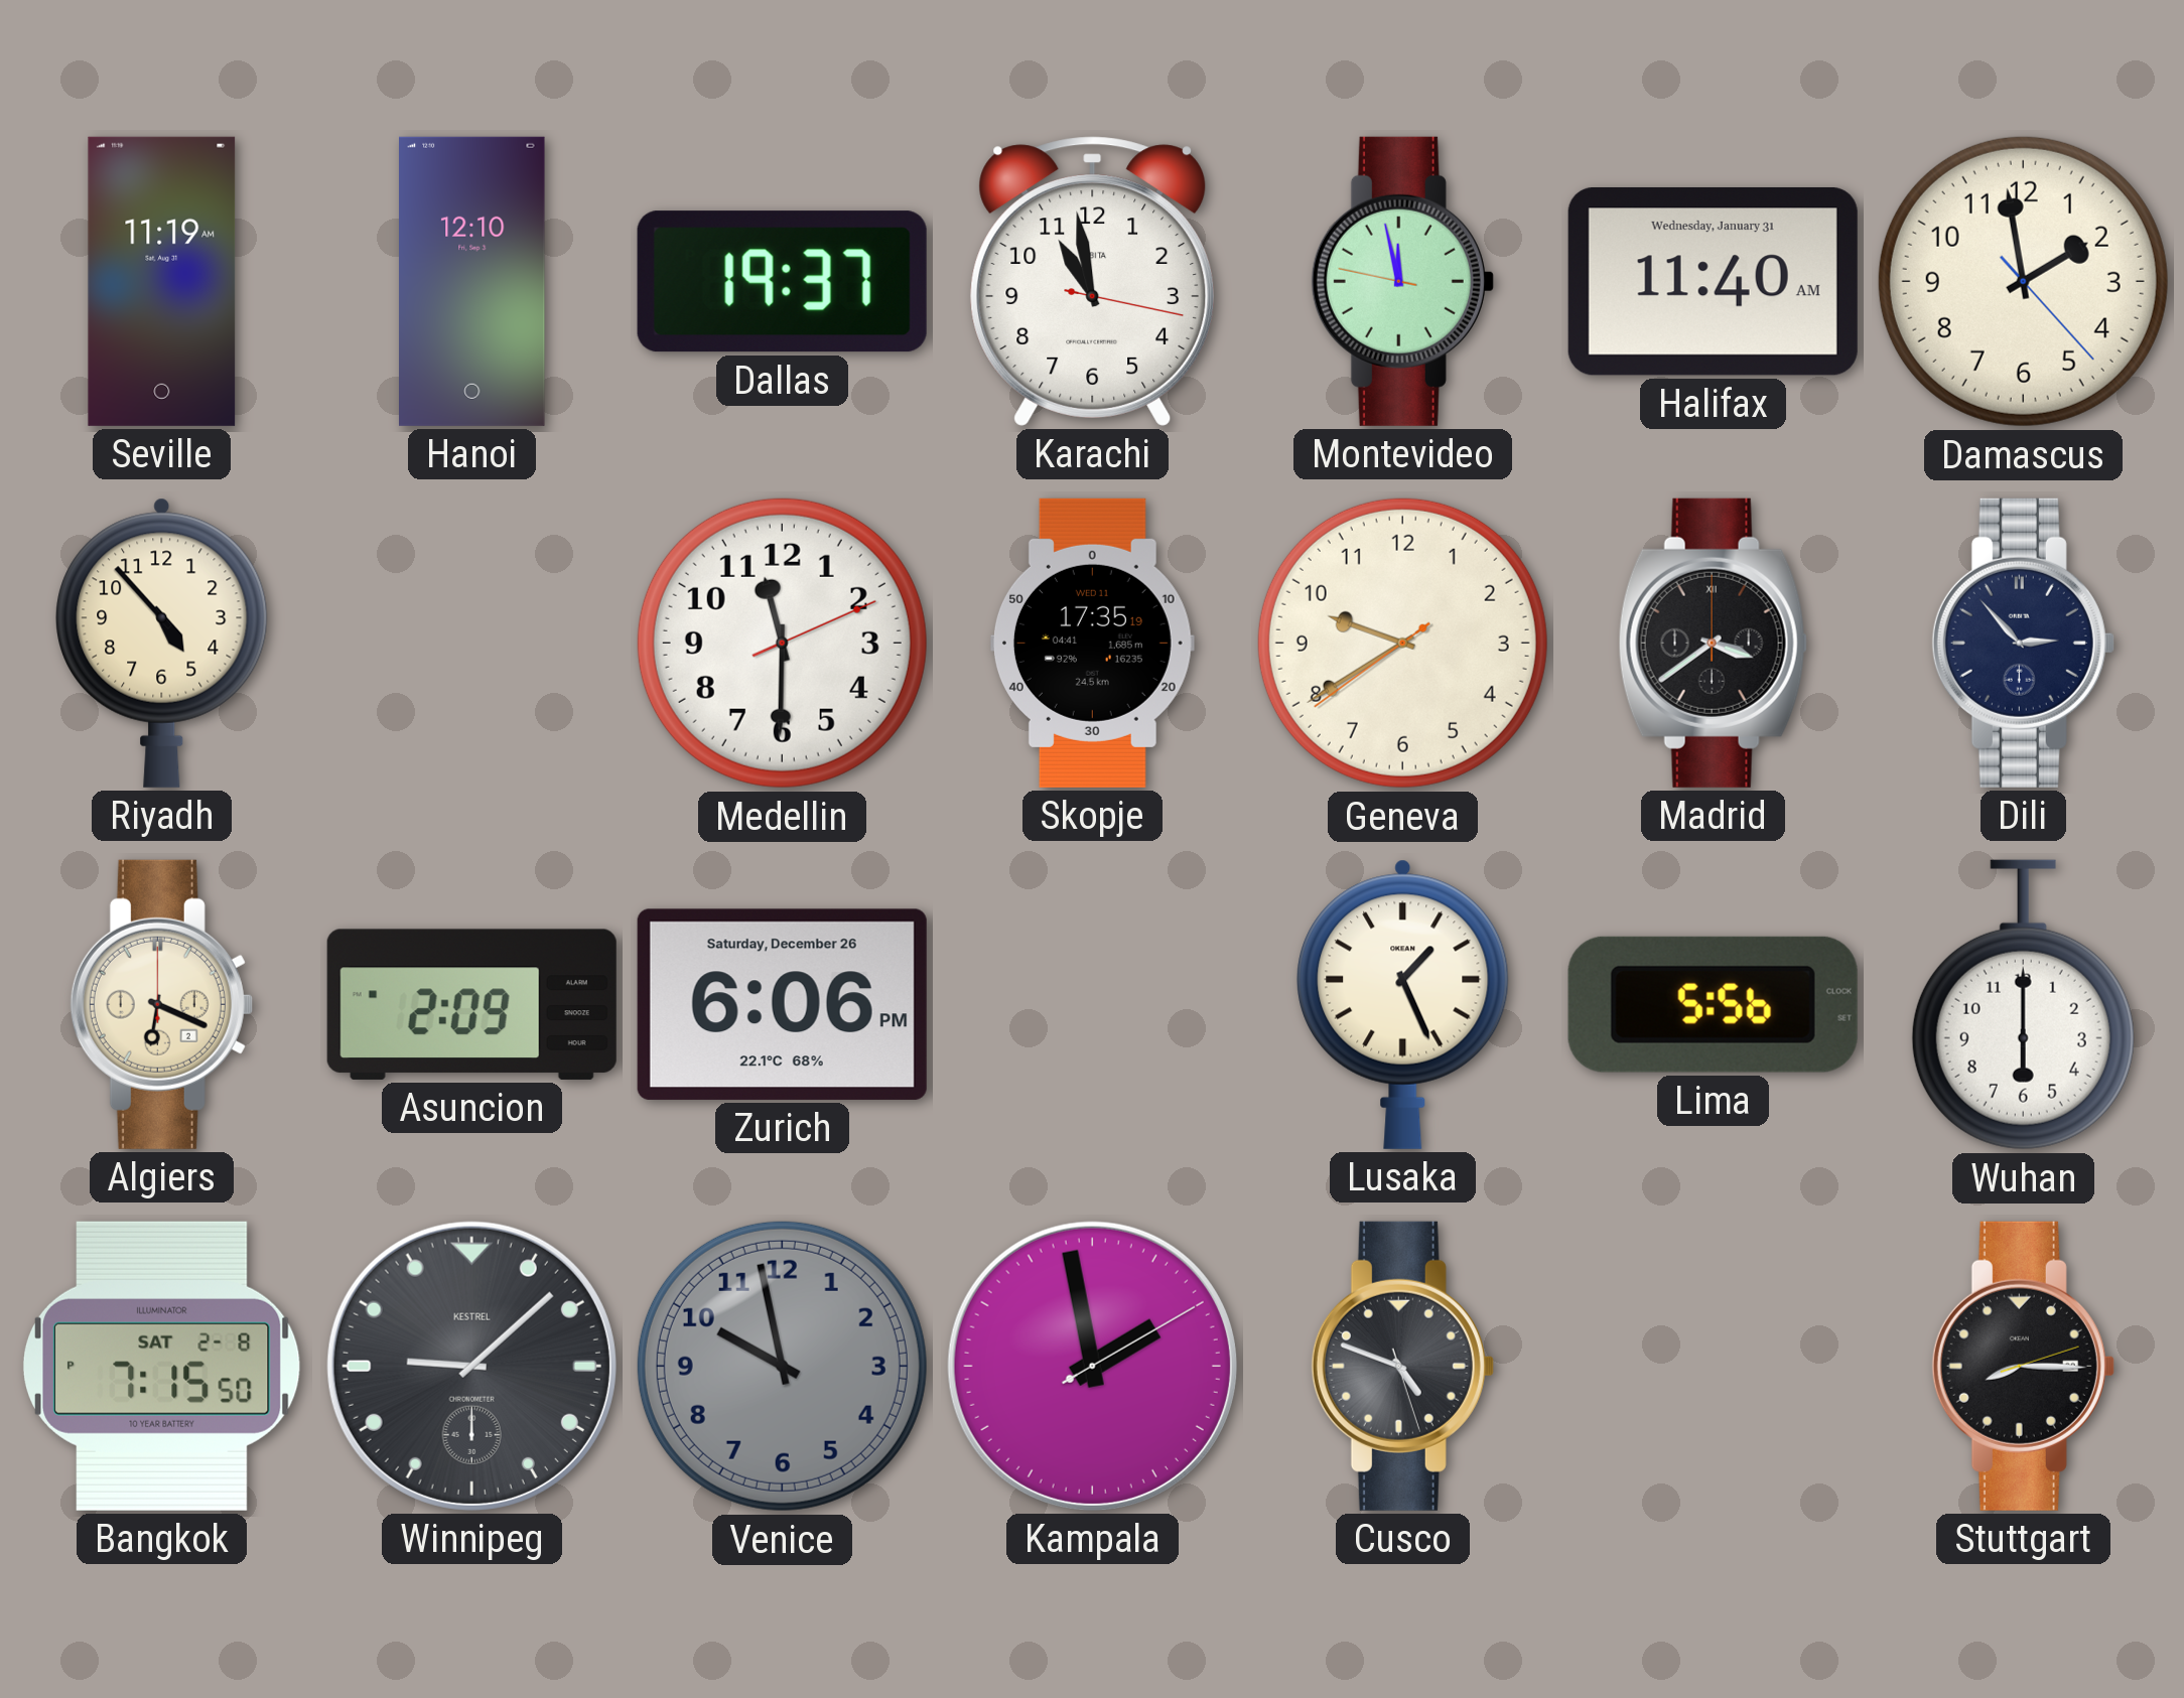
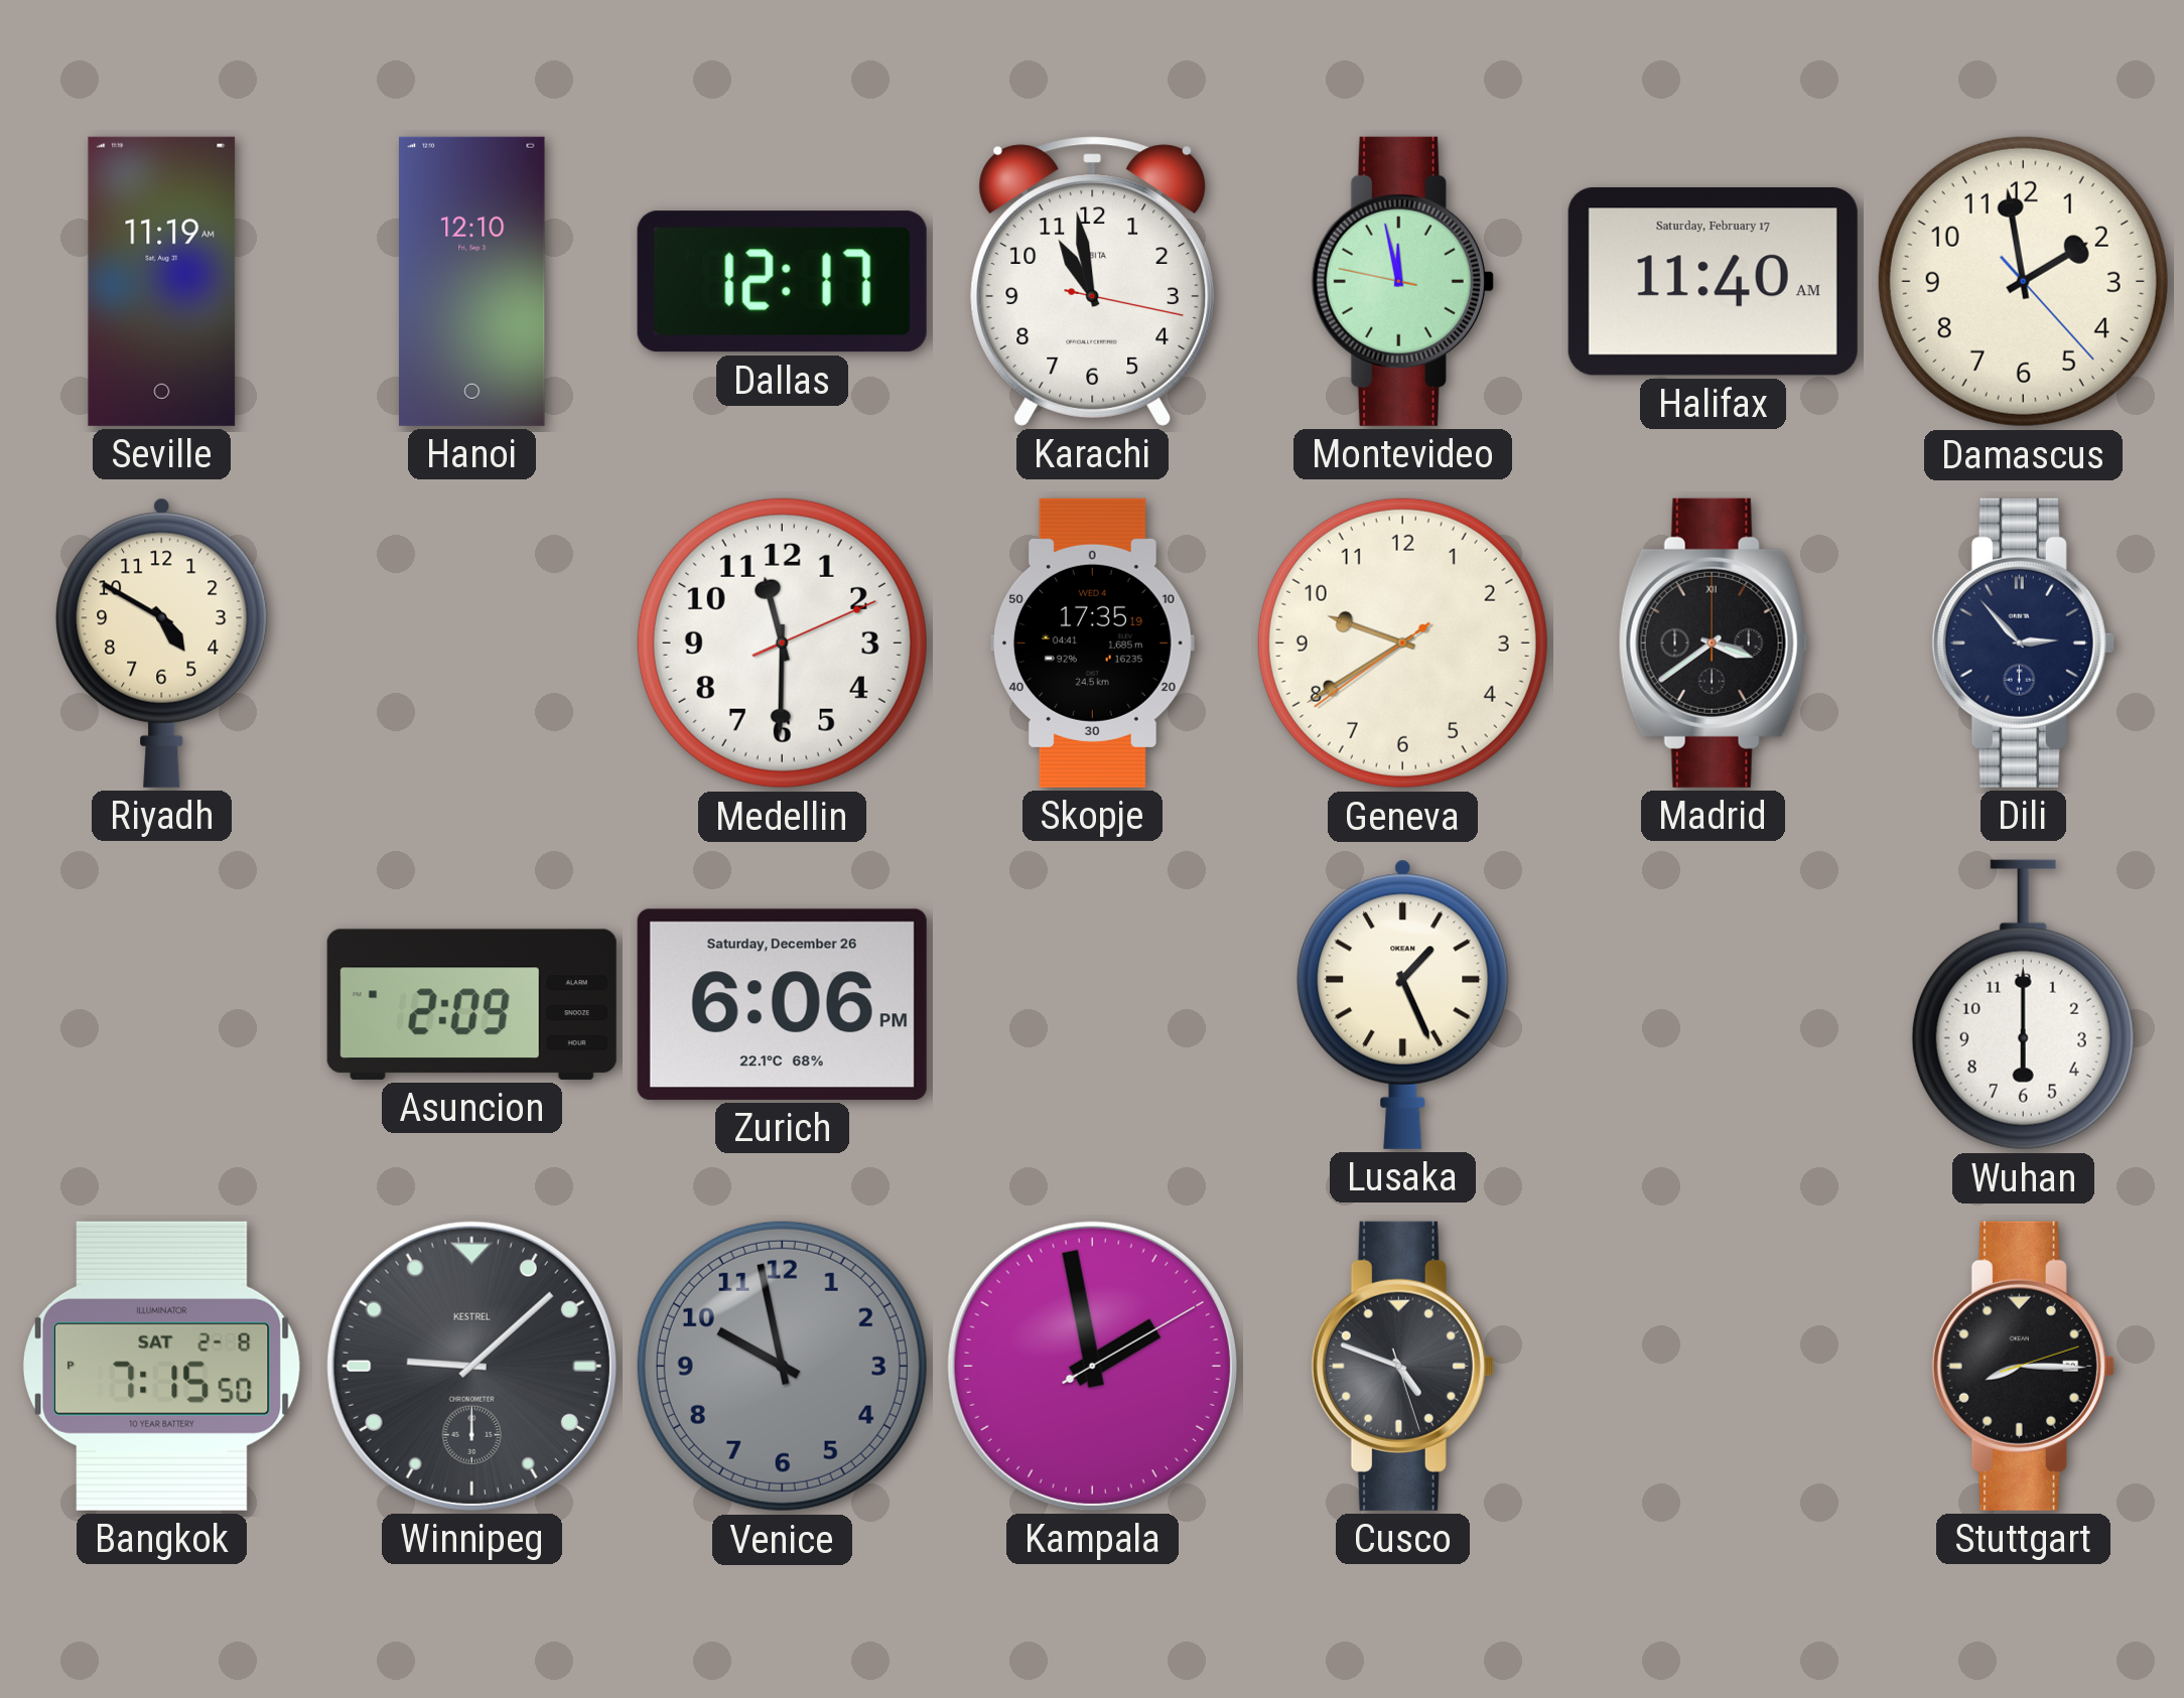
Dallas: 19:37 -> 12:17
Halifax date: Wednesday, January 31 -> Saturday, February 17
Riyadh: 4:53 -> 4:50
Skopje date: WED 11 -> WED 4
Algiers: 6:19 -> none
Lima: 5:56 -> none
